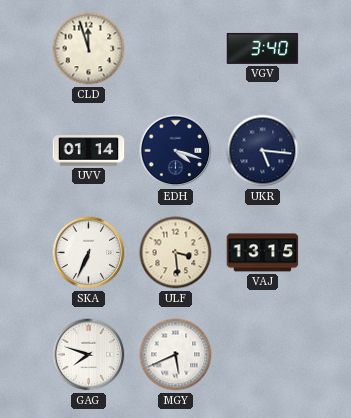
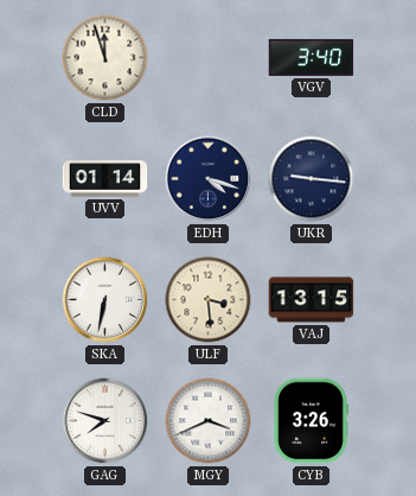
UKR: 5:16 -> 9:16
SKA: 6:34 -> 6:32
MGY: 5:41 -> 3:41
CYB: none -> 3:26
